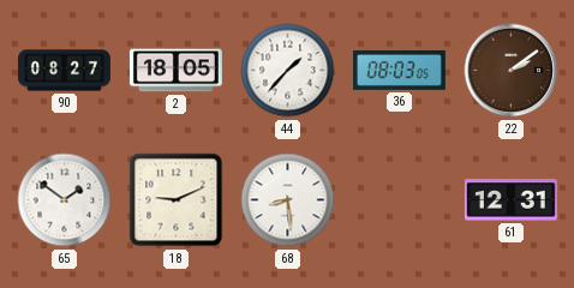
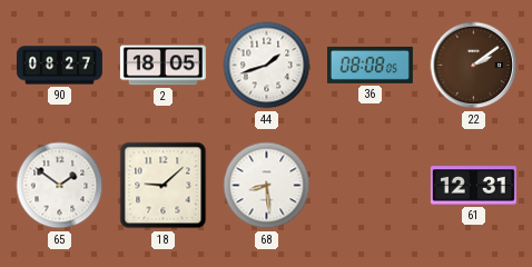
44: 1:37 -> 1:42
36: 08:03 -> 08:08
18: 9:11 -> 9:08
